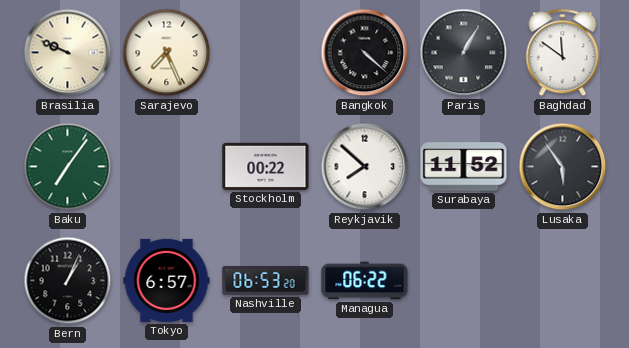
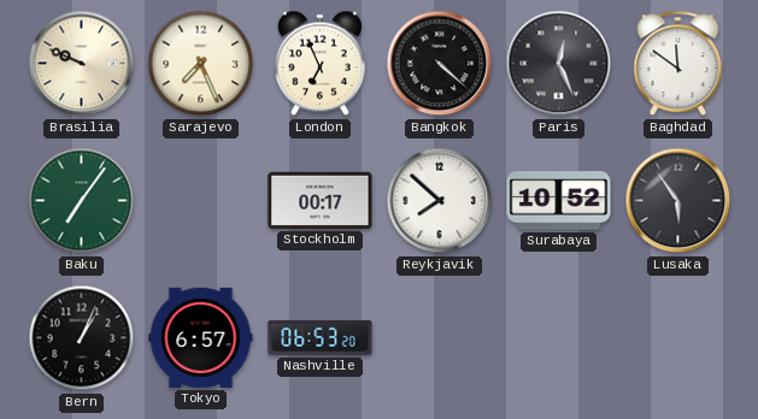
London: none -> 6:56
Paris: 1:05 -> 12:26
Stockholm: 00:22 -> 00:17
Surabaya: 11:52 -> 10:52
Managua: 06:22 -> none
